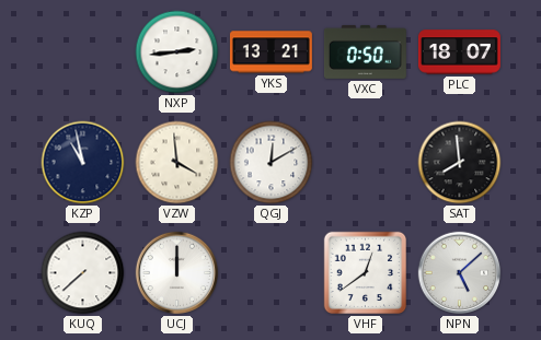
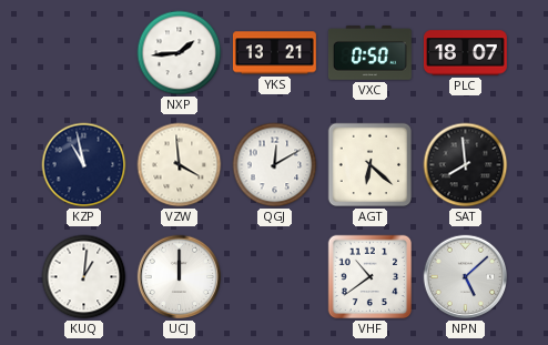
NXP: 2:44 -> 1:44
AGT: none -> 6:22
KUQ: 7:38 -> 1:01
VHF: 12:39 -> 10:39
